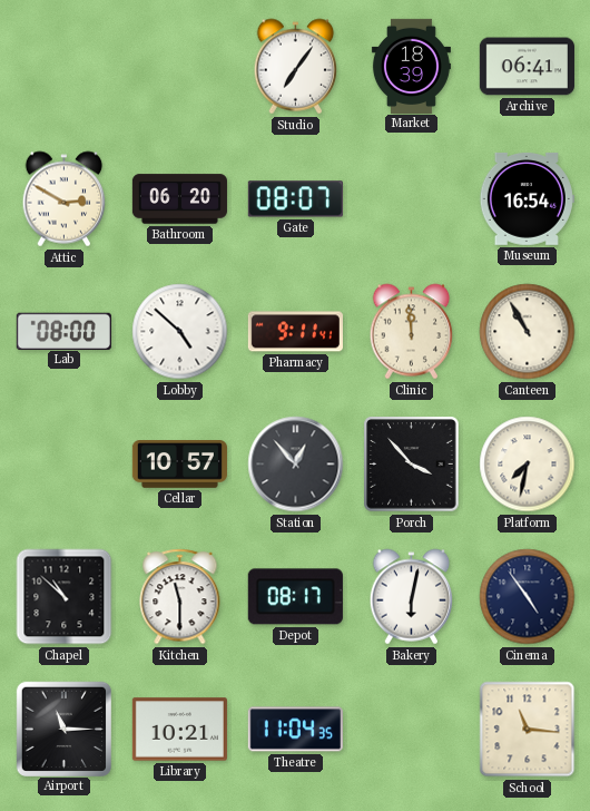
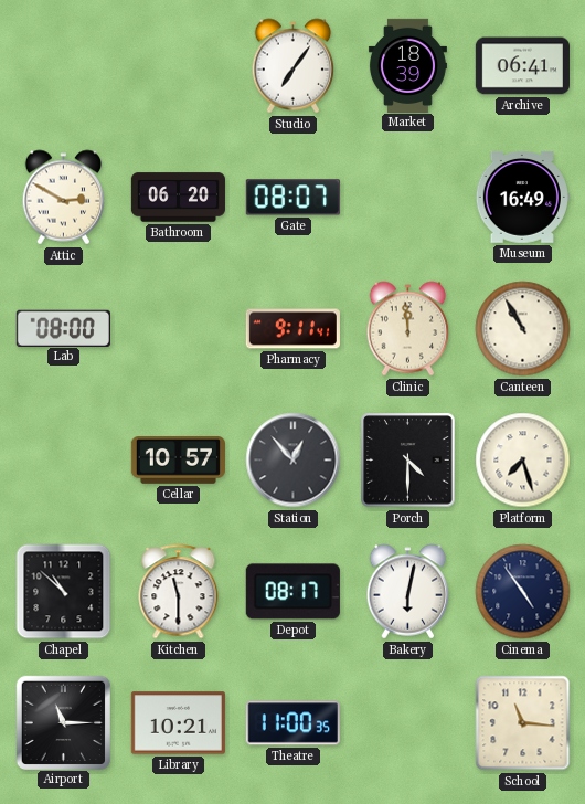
Museum: 16:54 -> 16:49
Lobby: 4:52 -> none
Porch: 3:53 -> 4:30
Platform: 7:32 -> 7:27
Theatre: 11:04 -> 11:00
